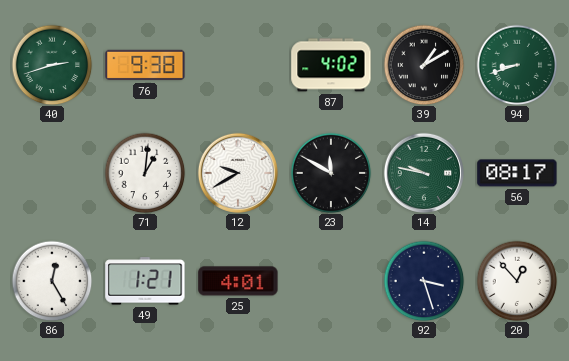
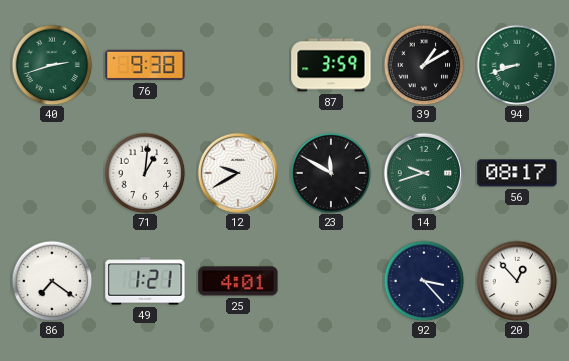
87: 4:02 -> 3:59
14: 9:47 -> 9:42
86: 12:25 -> 7:21
92: 3:27 -> 3:23
